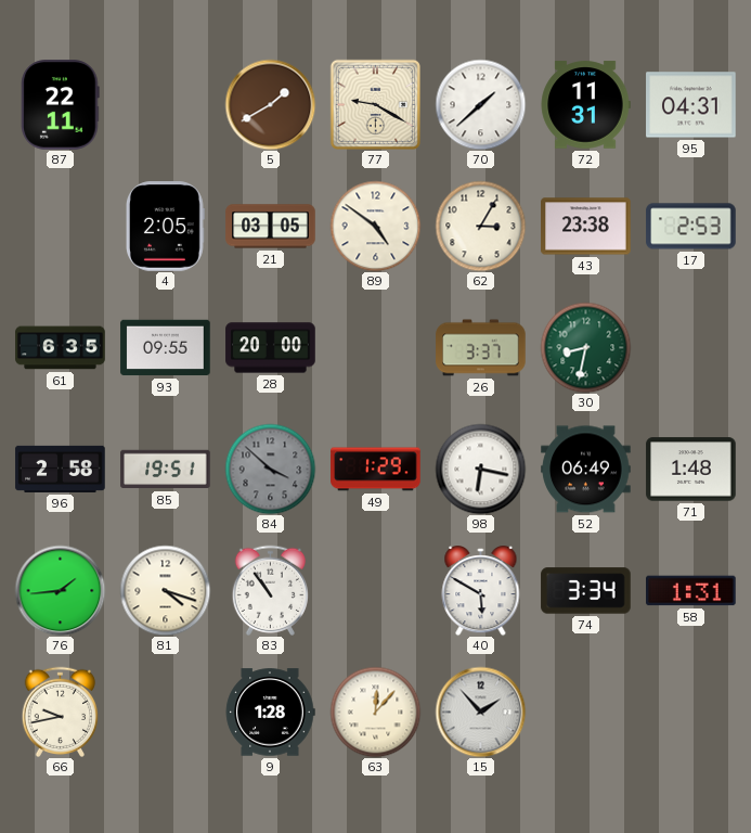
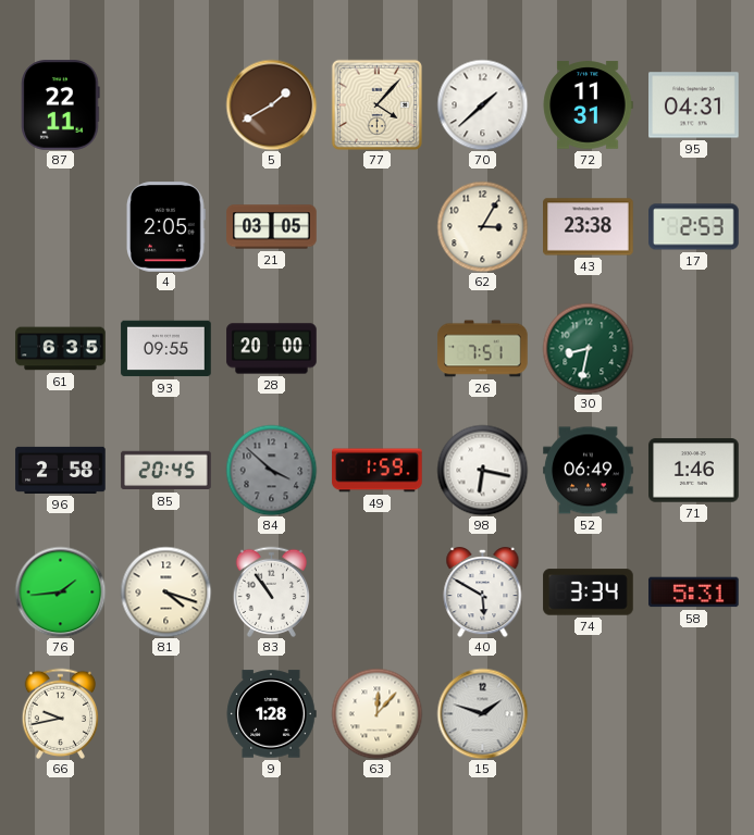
77: 9:20 -> 4:07
89: 4:51 -> none
26: 3:37 -> 7:51
85: 19:51 -> 20:45
49: 1:29 -> 1:59
71: 1:48 -> 1:46
58: 1:31 -> 5:31
15: 1:53 -> 1:48
